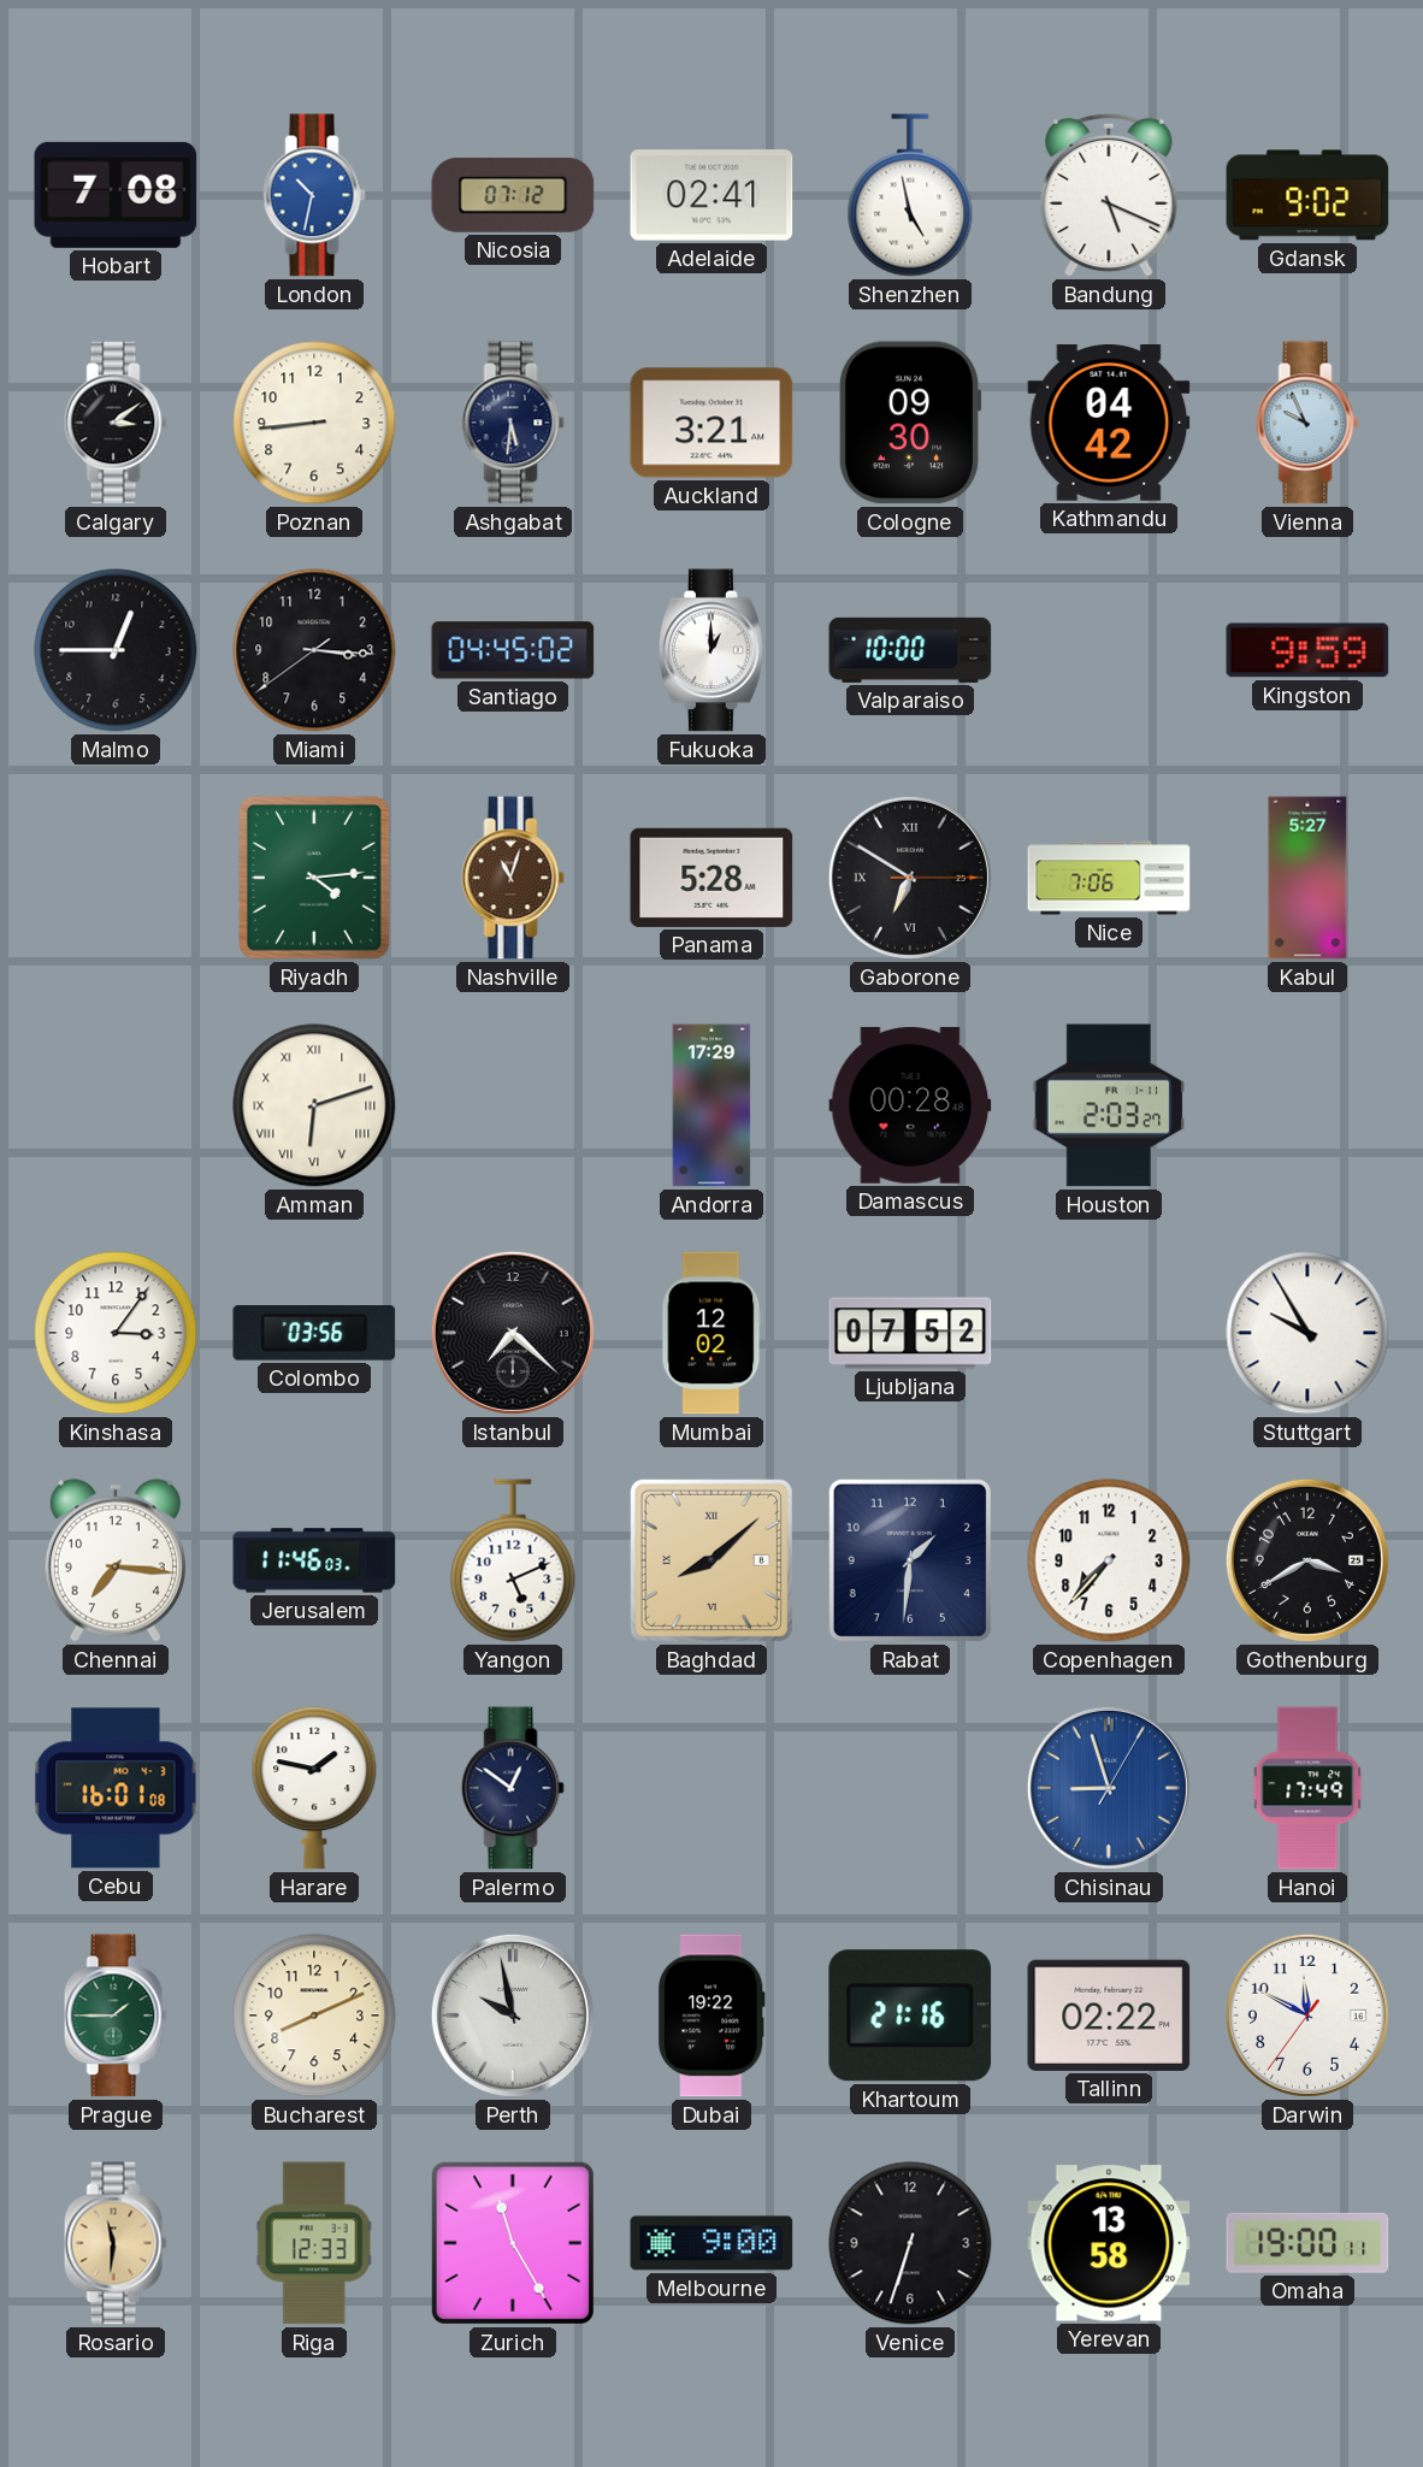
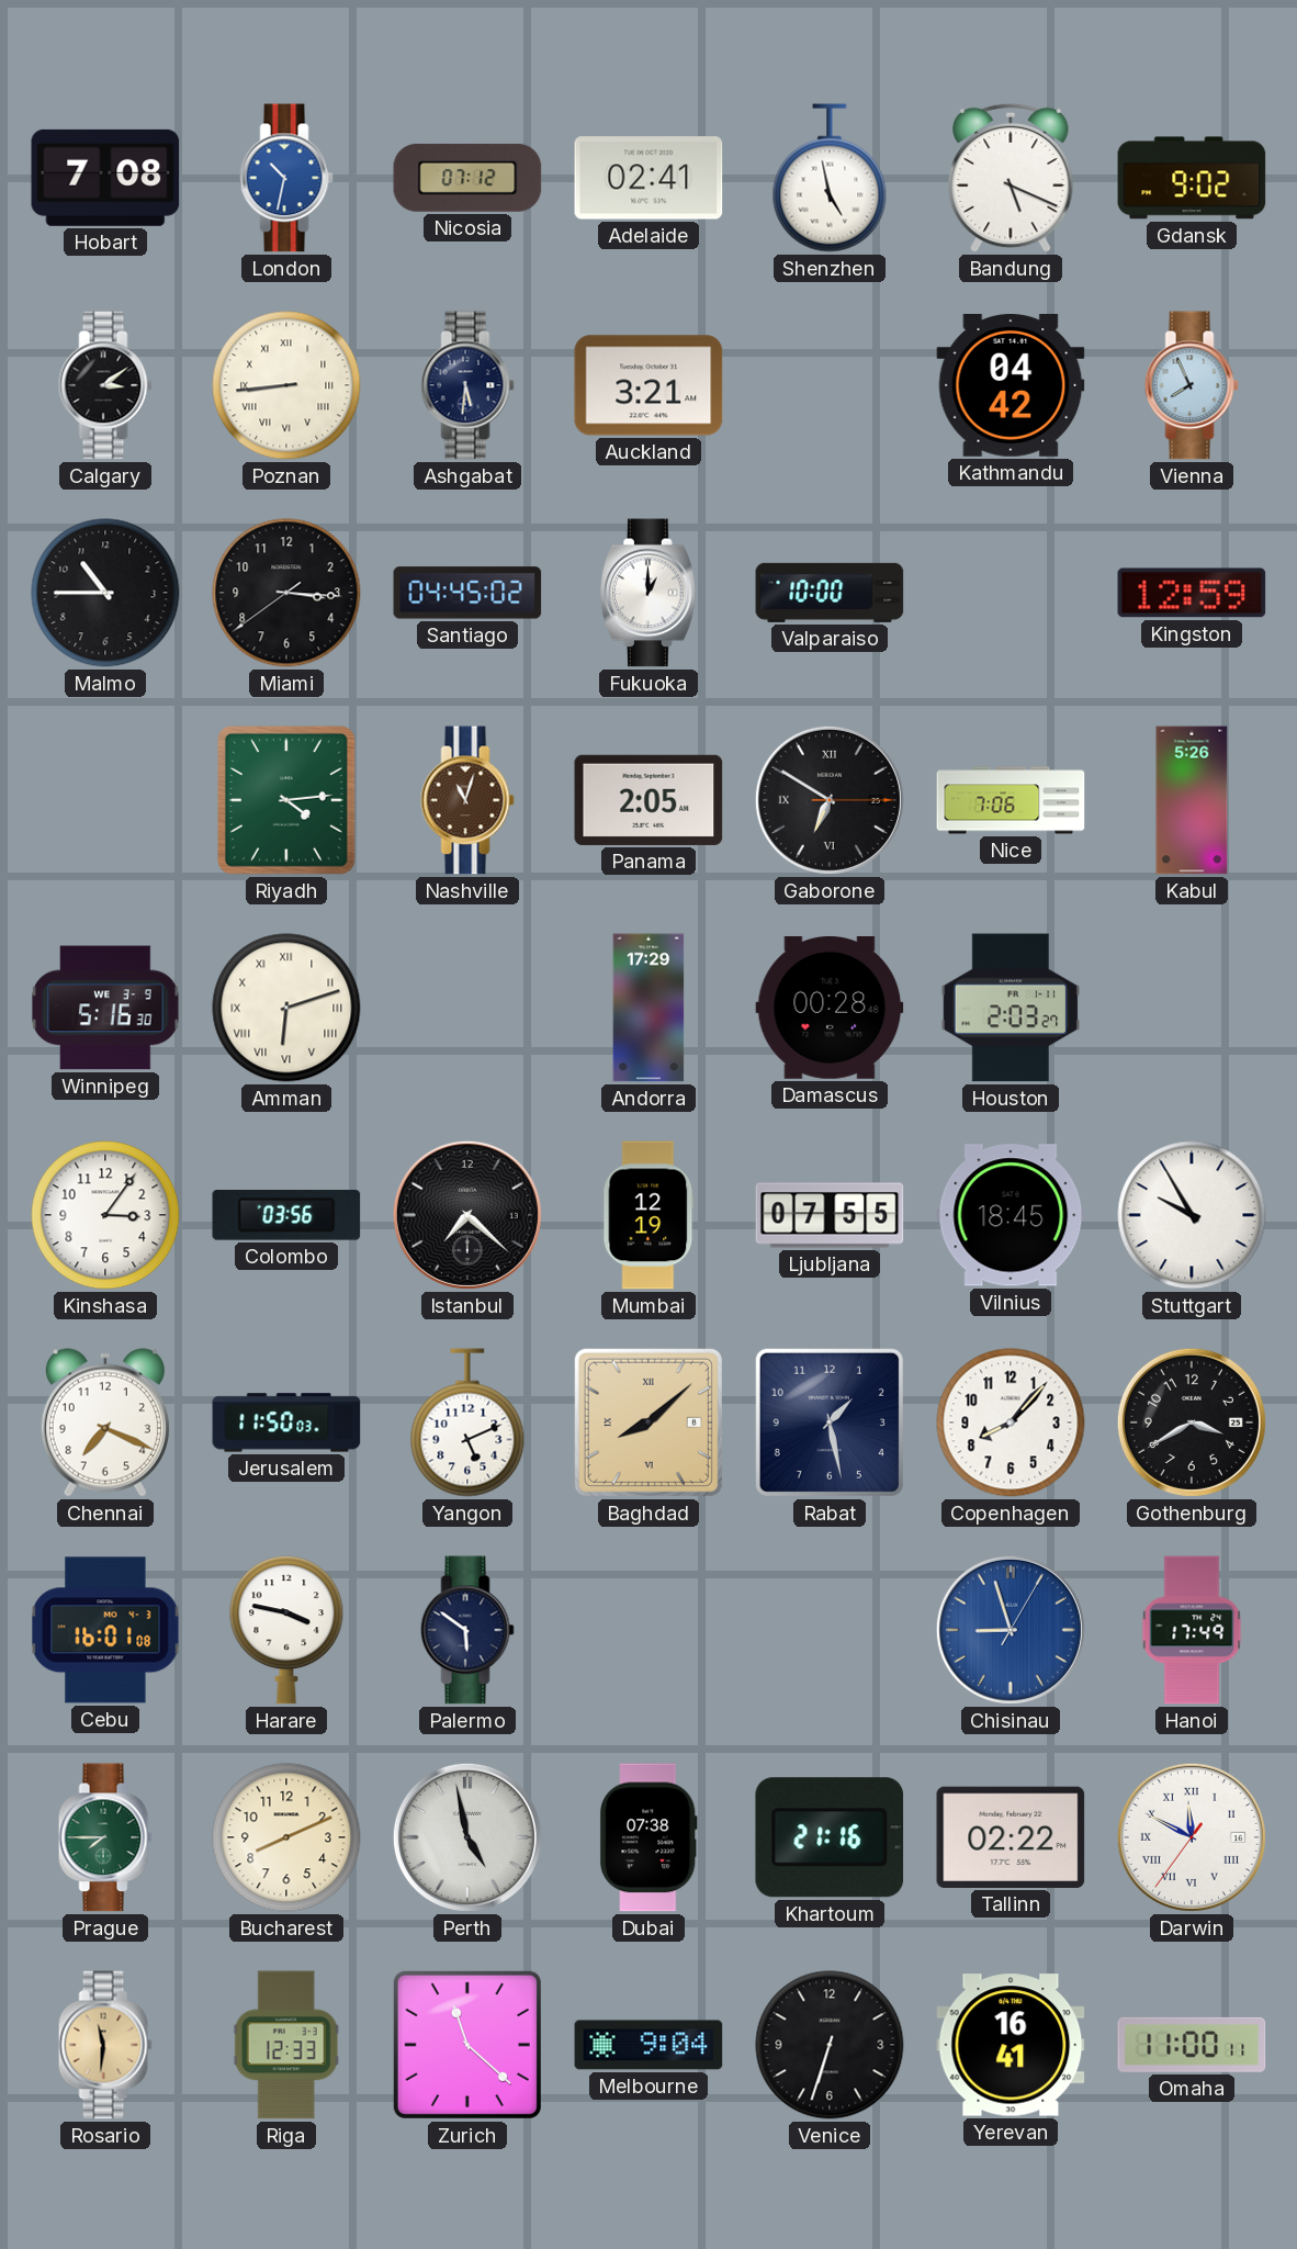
Poznan numerals: Arabic -> Roman
Cologne: 09:30 -> none
Vienna: 9:56 -> 7:56
Malmo: 12:45 -> 10:45
Kingston: 9:59 -> 12:59
Panama: 5:28 -> 2:05
Kabul: 5:27 -> 5:26
Winnipeg: none -> 5:16
Mumbai: 12:02 -> 12:19
Ljubljana: 07:52 -> 07:55
Vilnius: none -> 18:45
Chennai: 7:16 -> 7:19
Jerusalem: 11:46 -> 11:50
Rabat: 1:31 -> 1:28
Copenhagen: 7:37 -> 8:07
Harare: 1:47 -> 3:47
Palermo: 12:51 -> 5:51
Prague: 1:45 -> 7:45
Perth: 9:58 -> 4:58
Dubai: 19:22 -> 07:38
Darwin numerals: Arabic -> Roman
Zurich: 11:25 -> 11:22
Melbourne: 9:00 -> 9:04
Yerevan: 13:58 -> 16:41
Omaha: 19:00 -> 11:00
